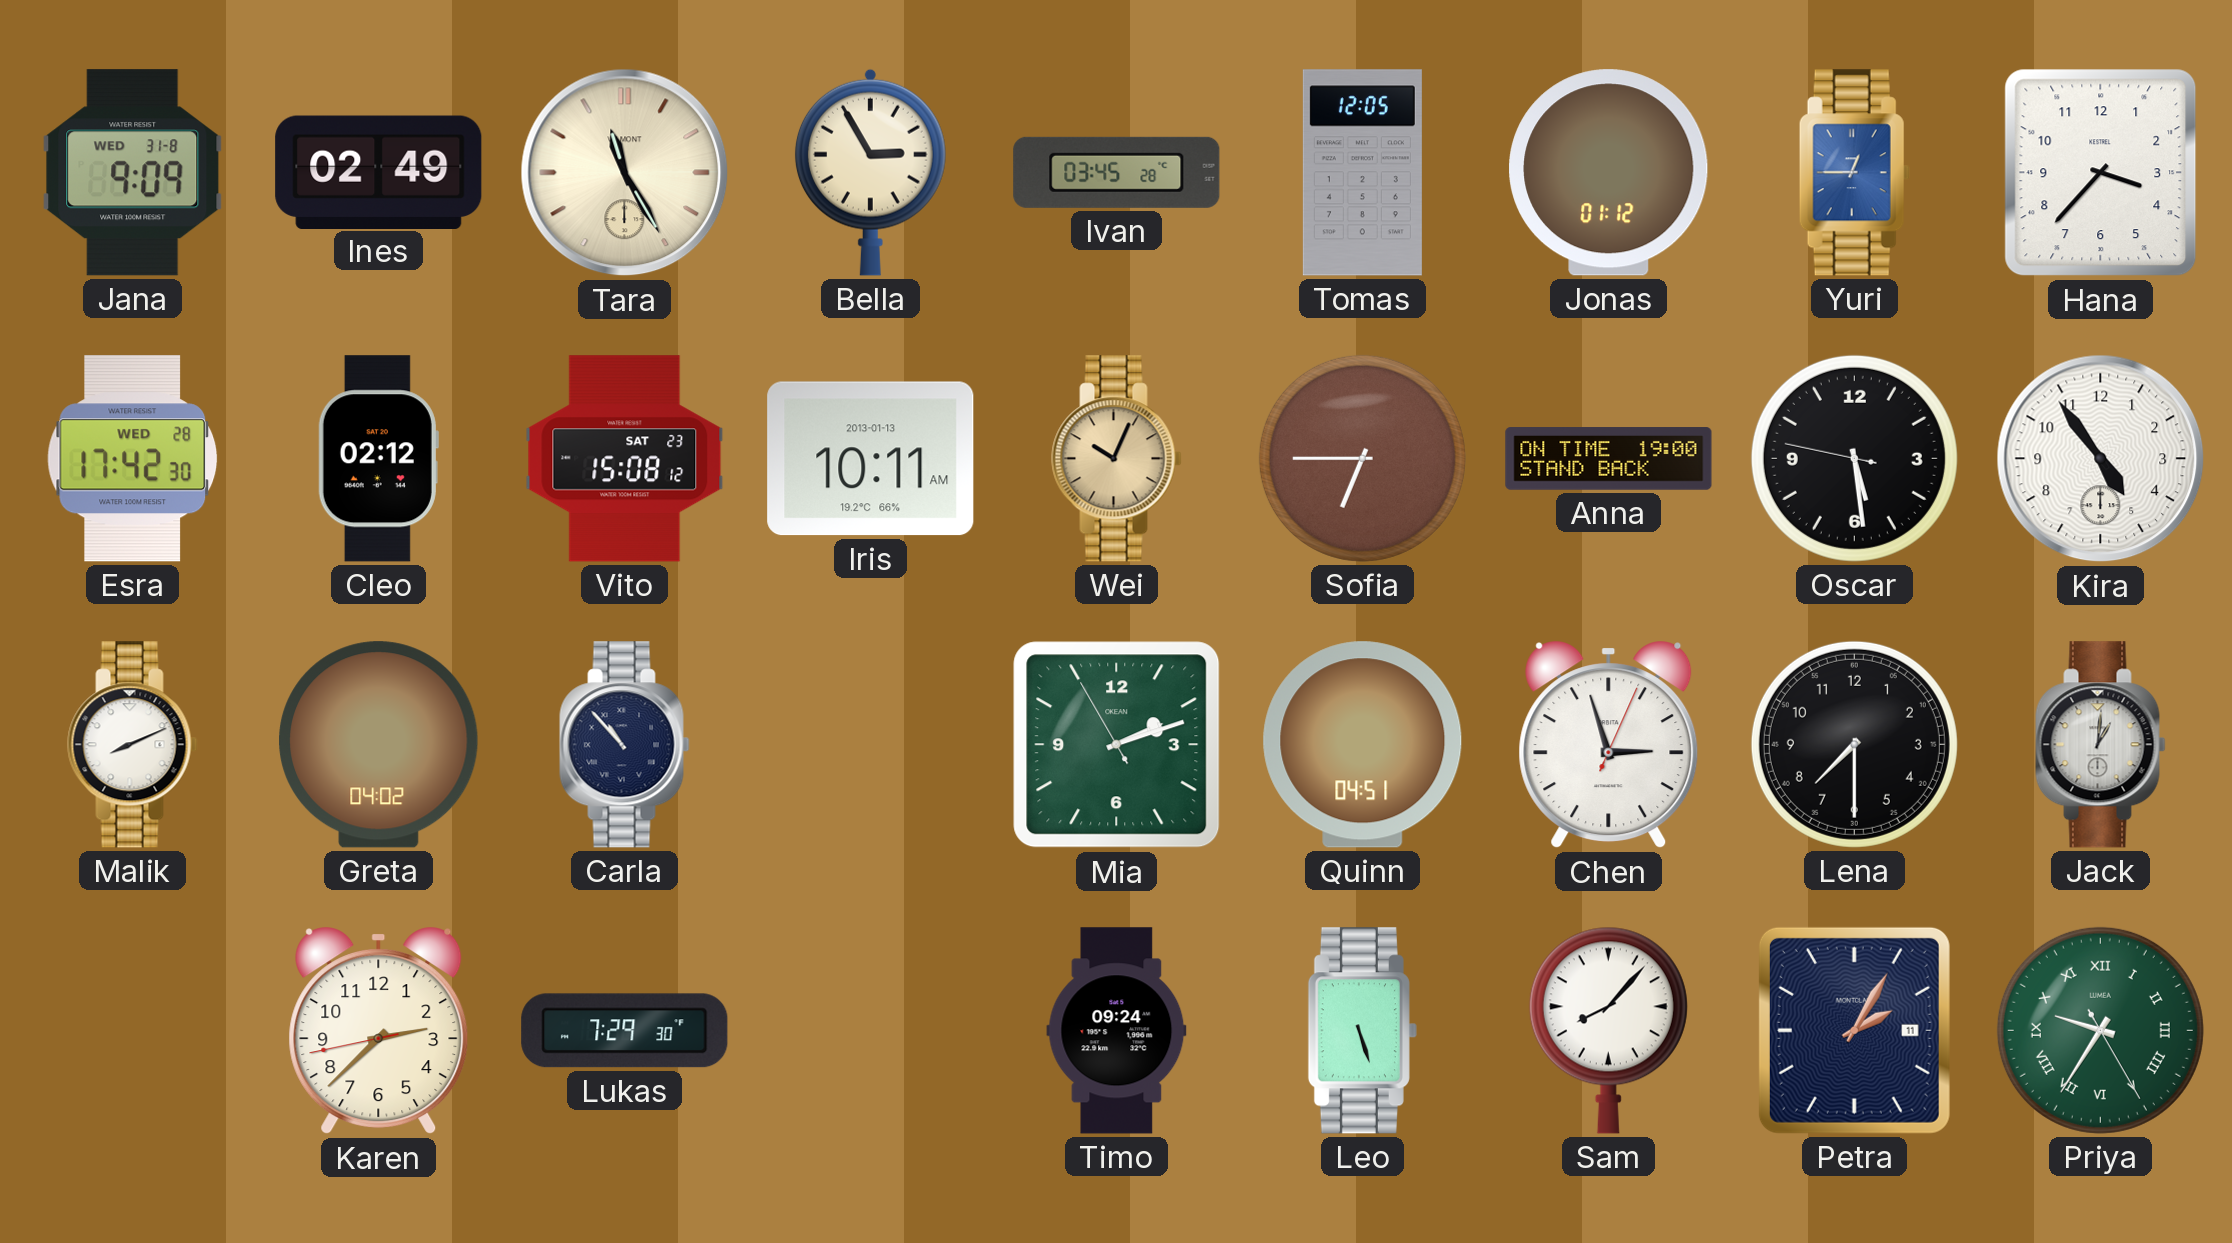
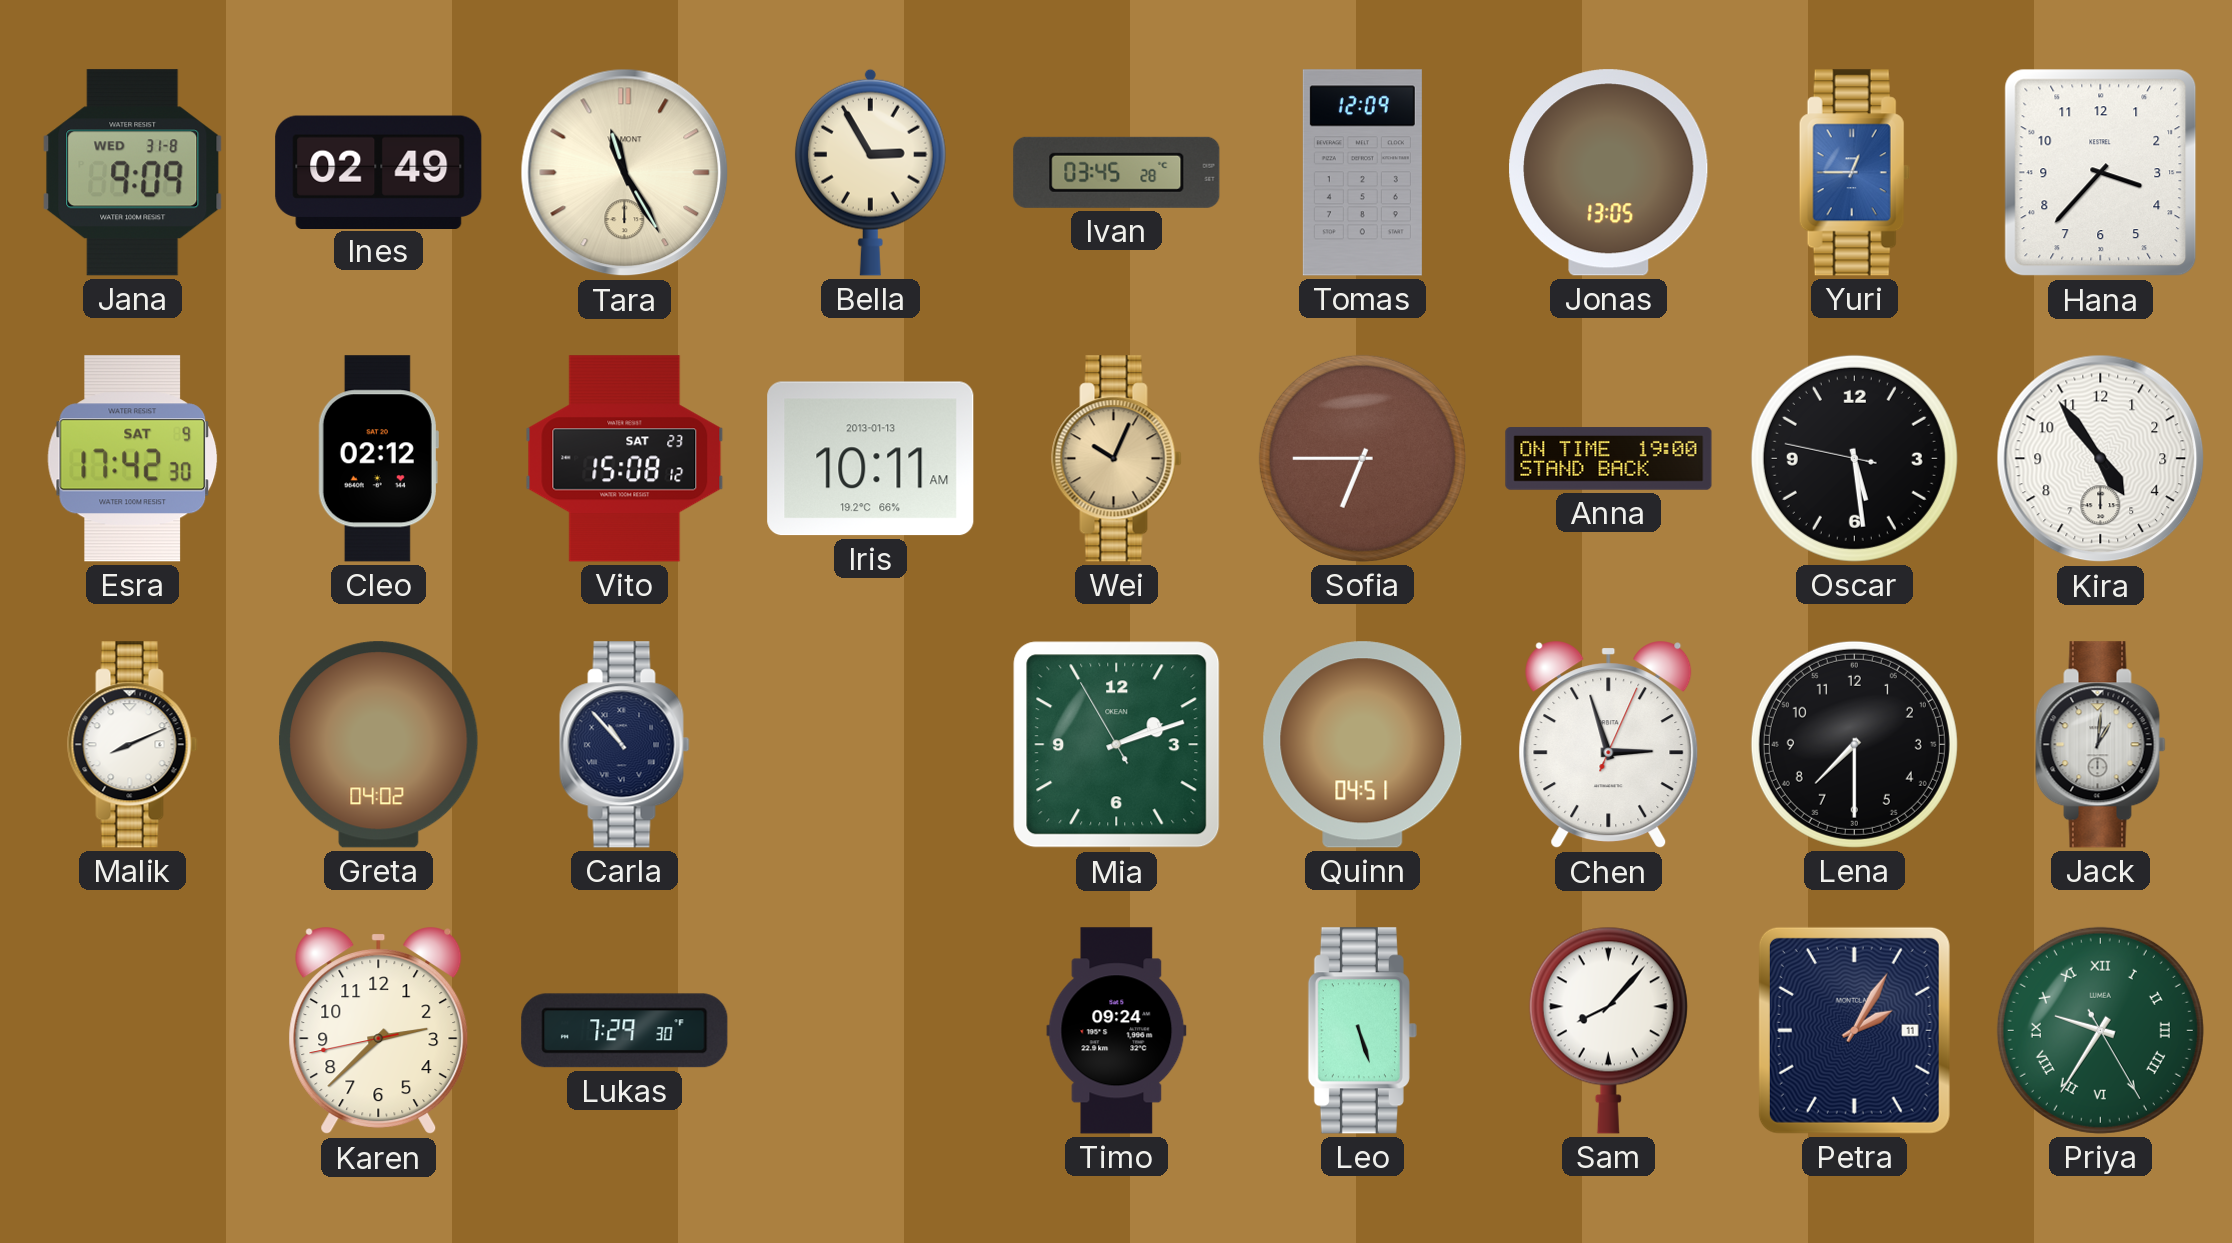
Tomas: 12:05 -> 12:09
Jonas: 01:12 -> 13:05
Esra date: WED 28 -> SAT 9
